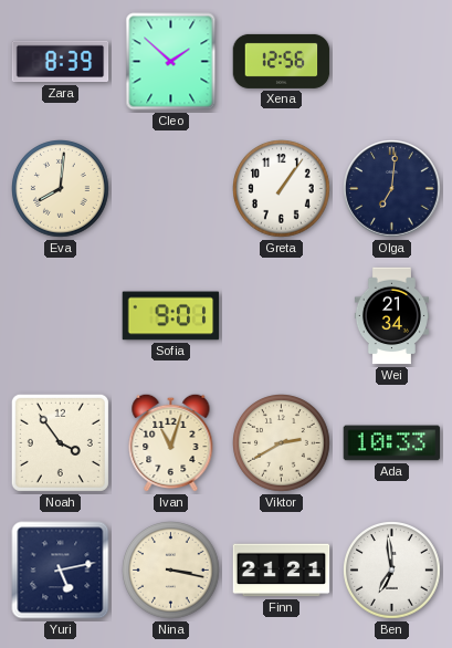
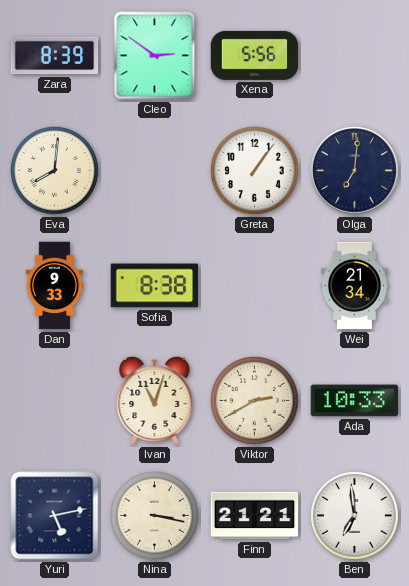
Cleo: 1:52 -> 2:51
Xena: 12:56 -> 5:56
Dan: none -> 9:33
Sofia: 9:01 -> 8:38
Noah: 3:54 -> none
